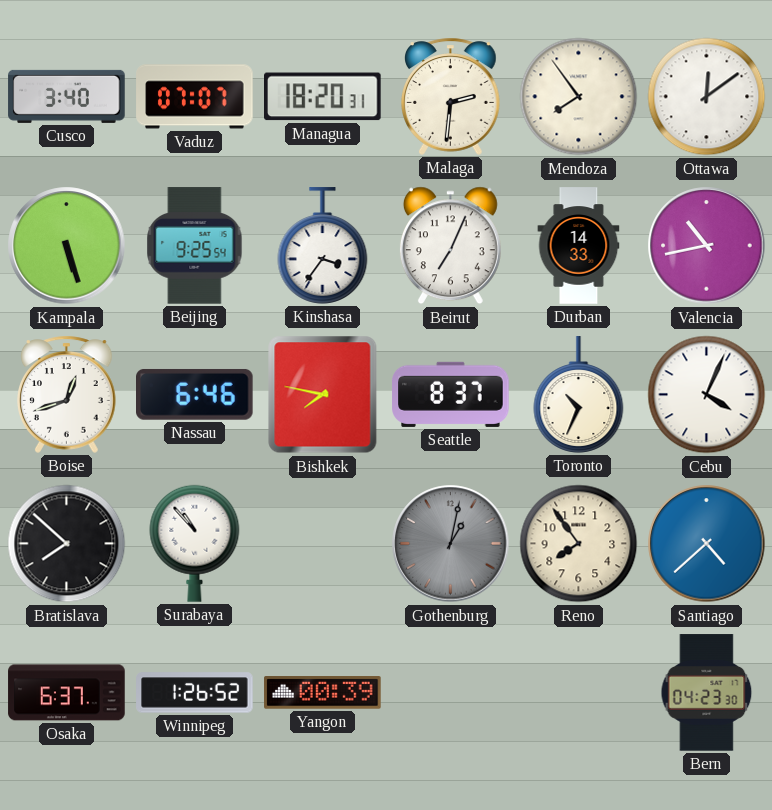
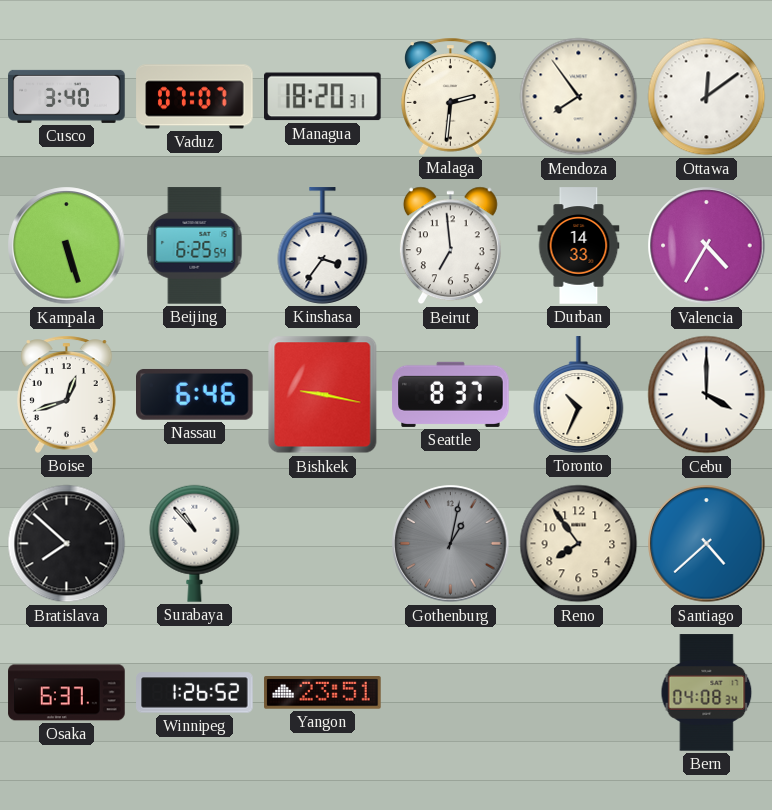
Beijing: 9:25 -> 6:25
Beirut: 7:04 -> 6:59
Valencia: 10:43 -> 4:35
Bishkek: 7:47 -> 9:17
Cebu: 4:04 -> 4:00
Yangon: 00:39 -> 23:51
Bern: 04:23 -> 04:08
